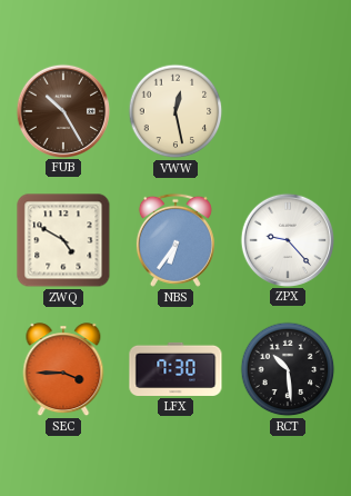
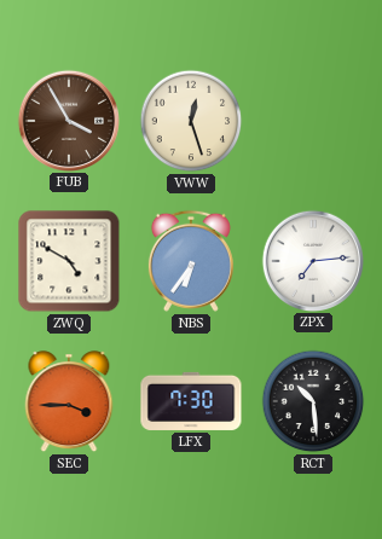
FUB: 10:25 -> 3:55
VWW: 12:28 -> 12:27
ZPX: 9:23 -> 7:14
